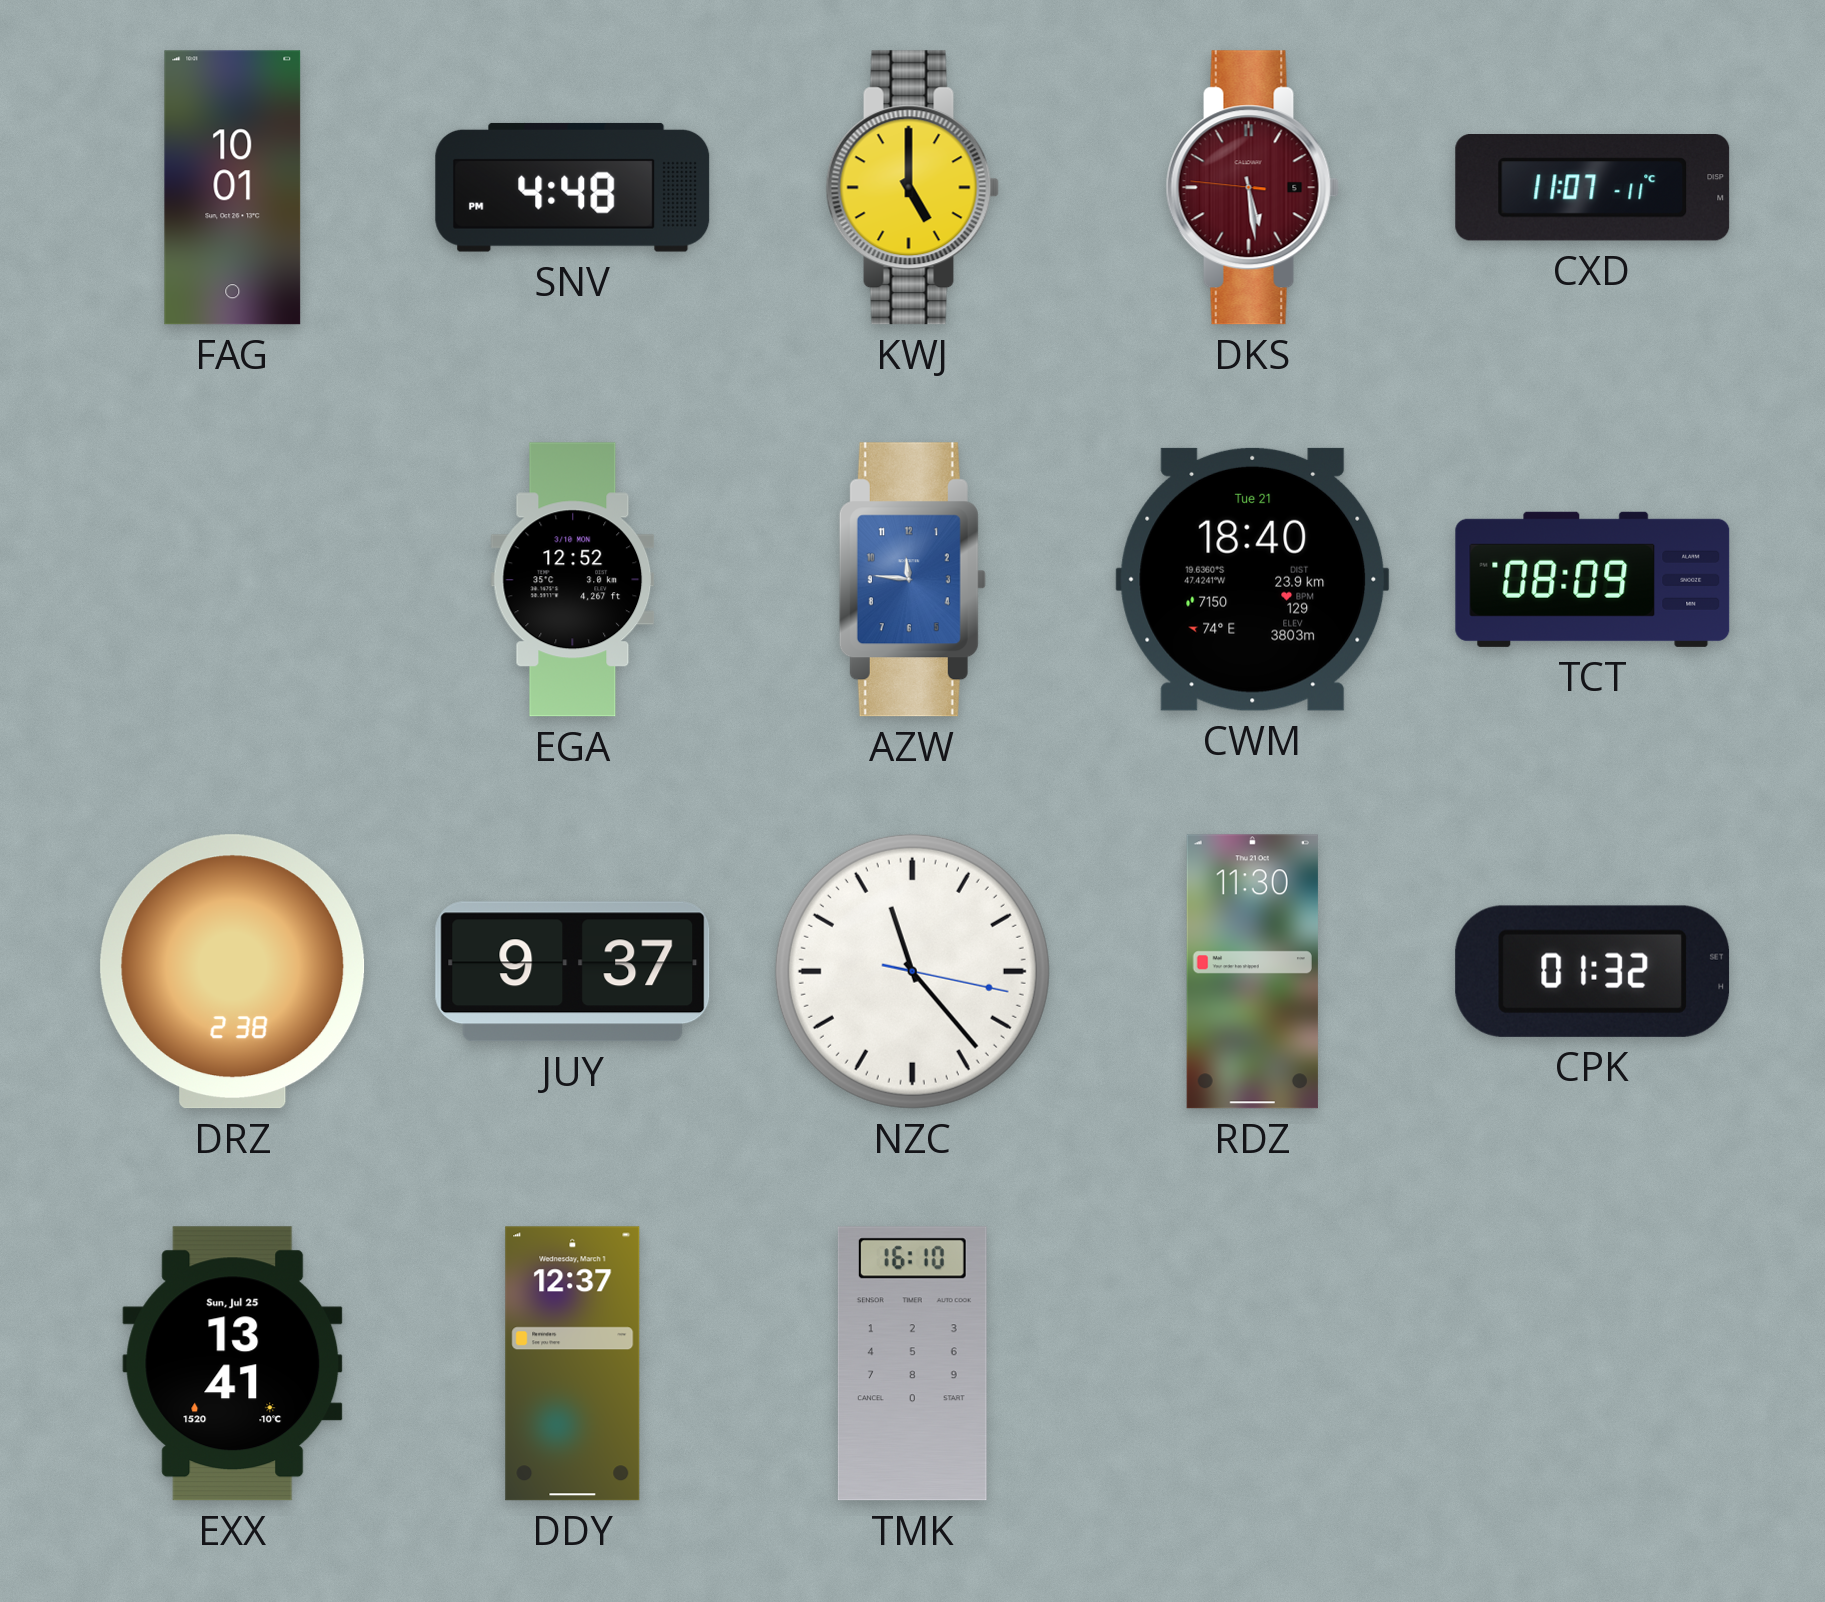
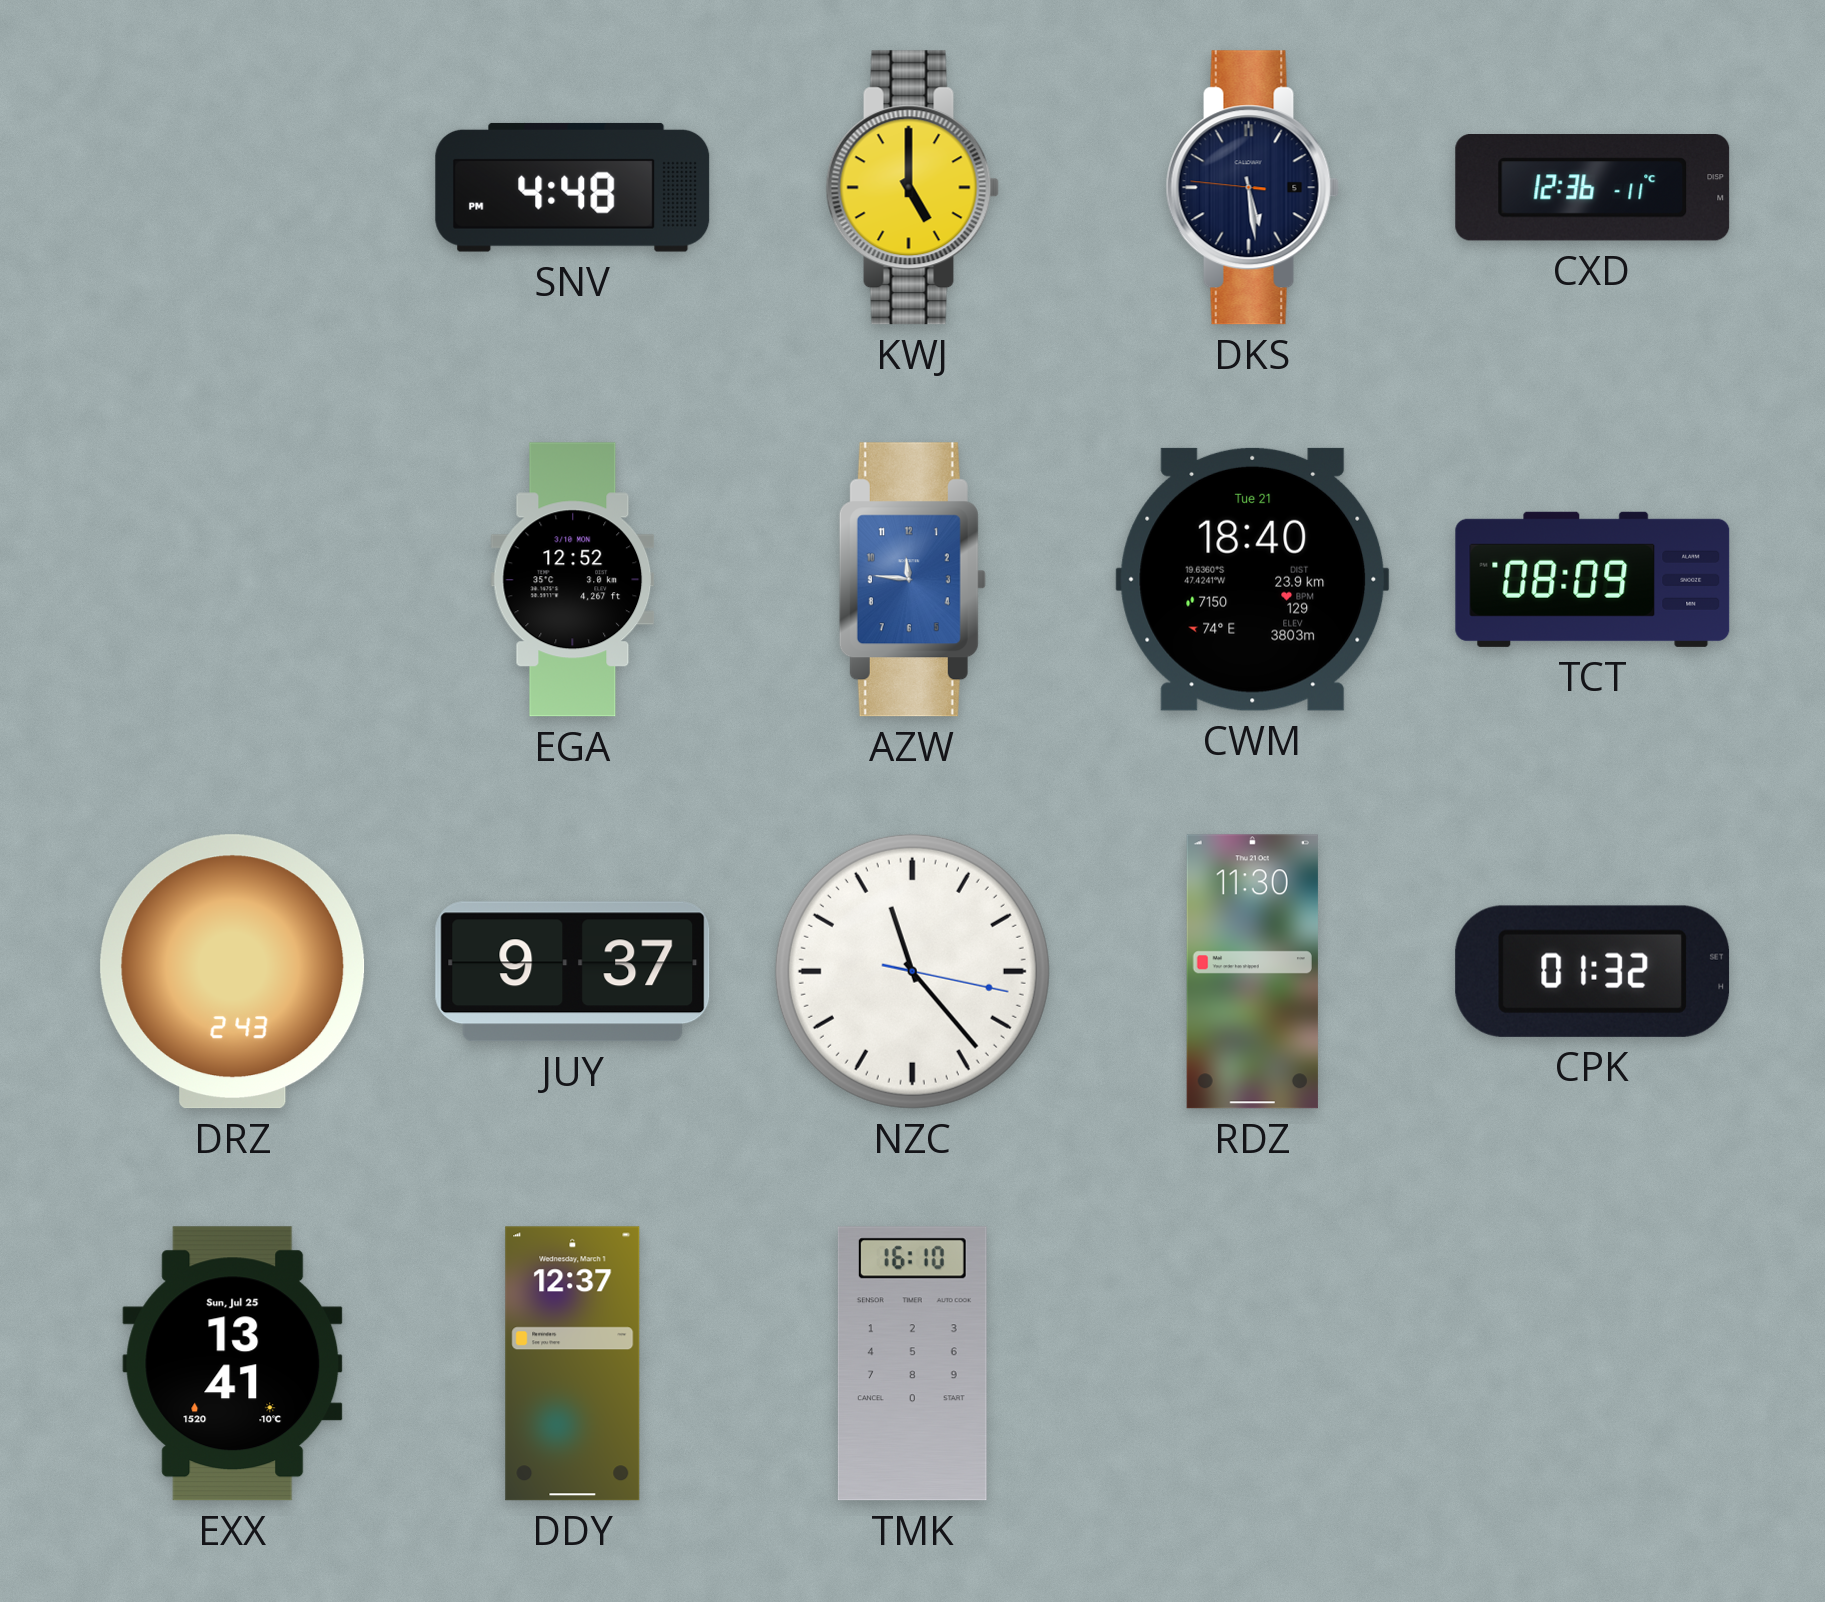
FAG: 10:01 -> none
DKS dial: burgundy -> navy
CXD: 11:07 -> 12:36
DRZ: 2:38 -> 2:43
